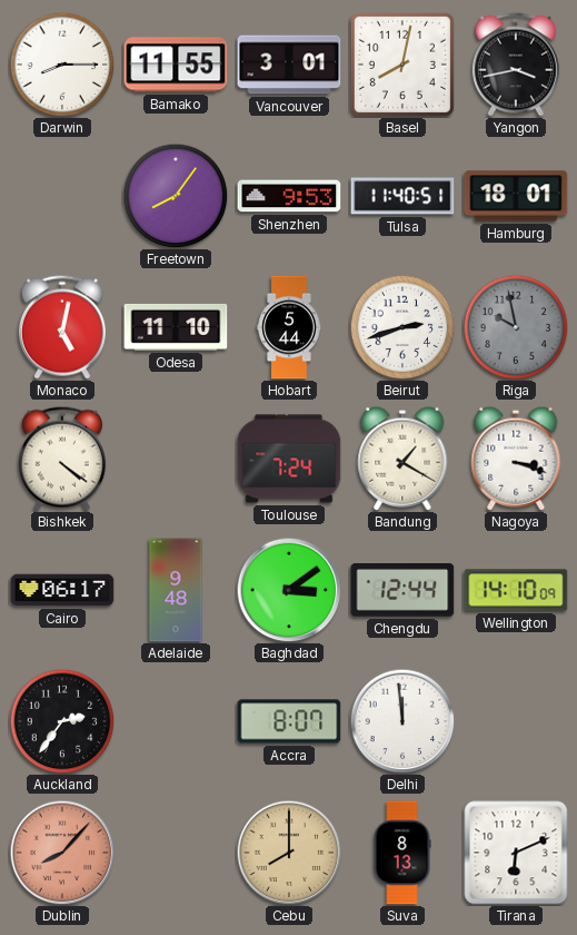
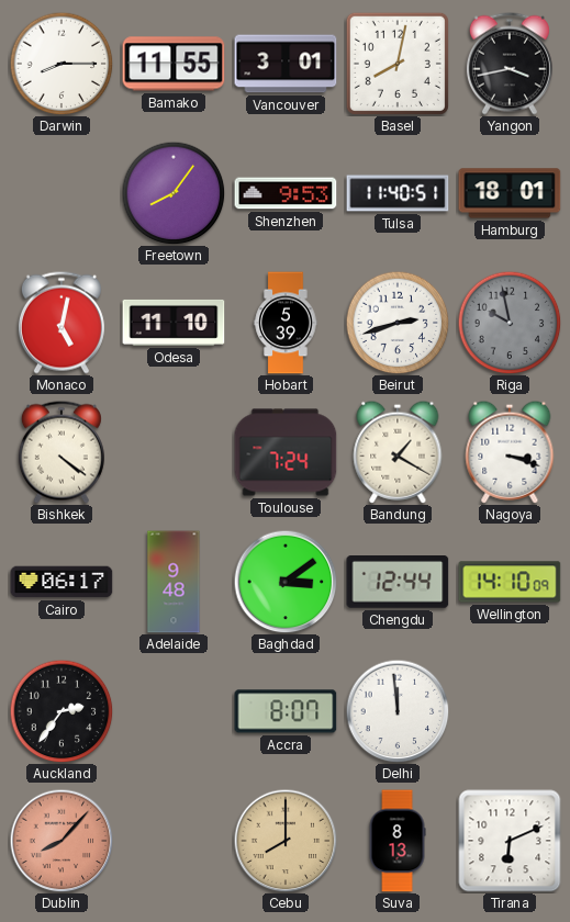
Hobart: 5:44 -> 5:39
